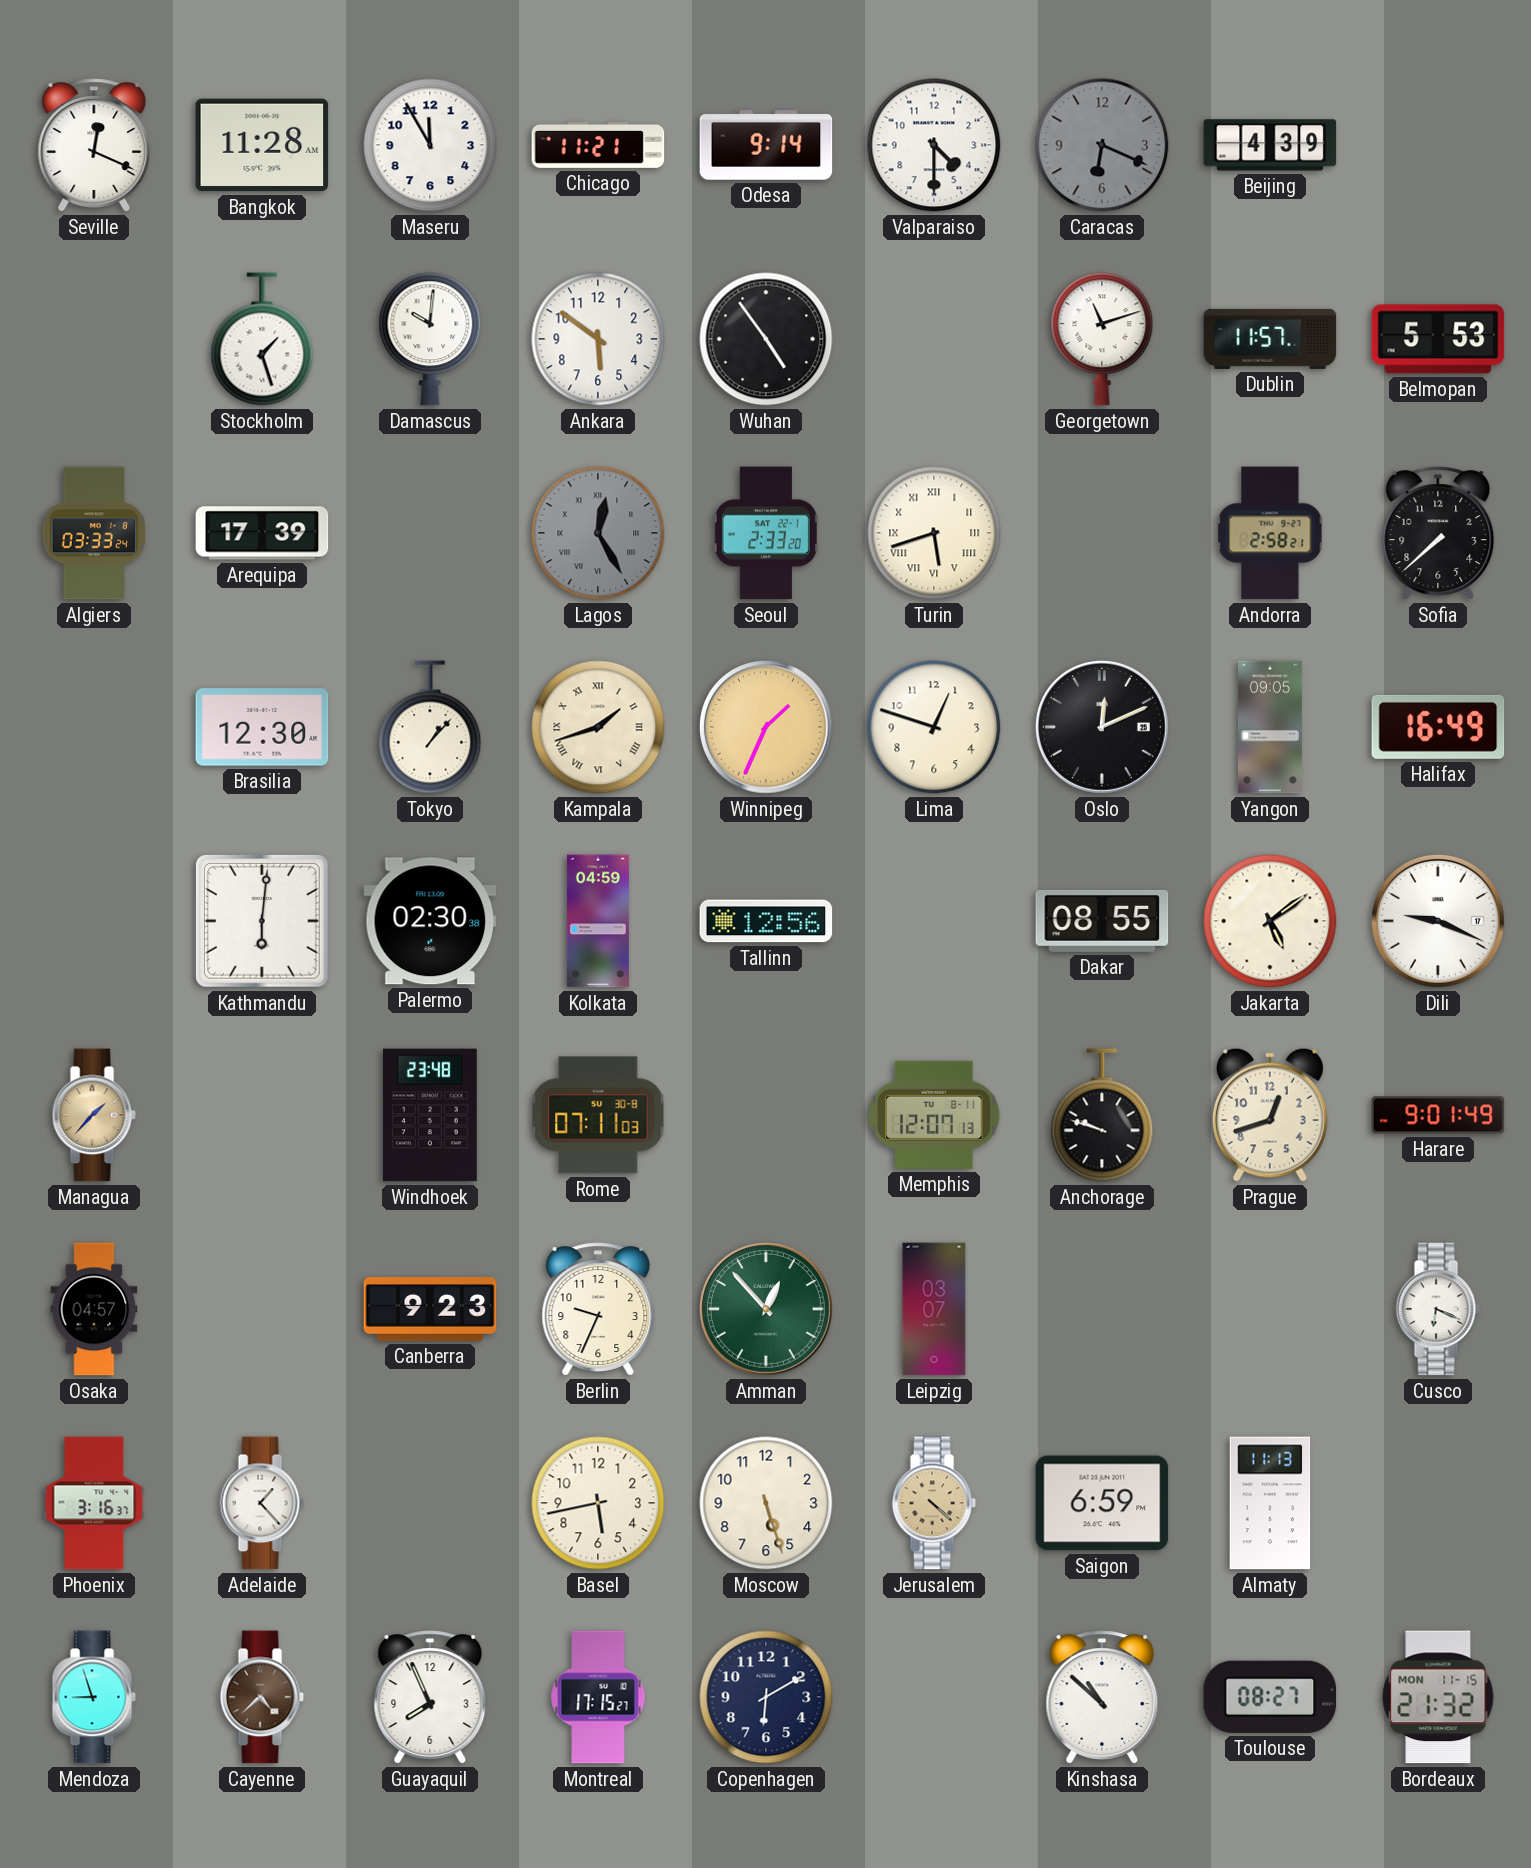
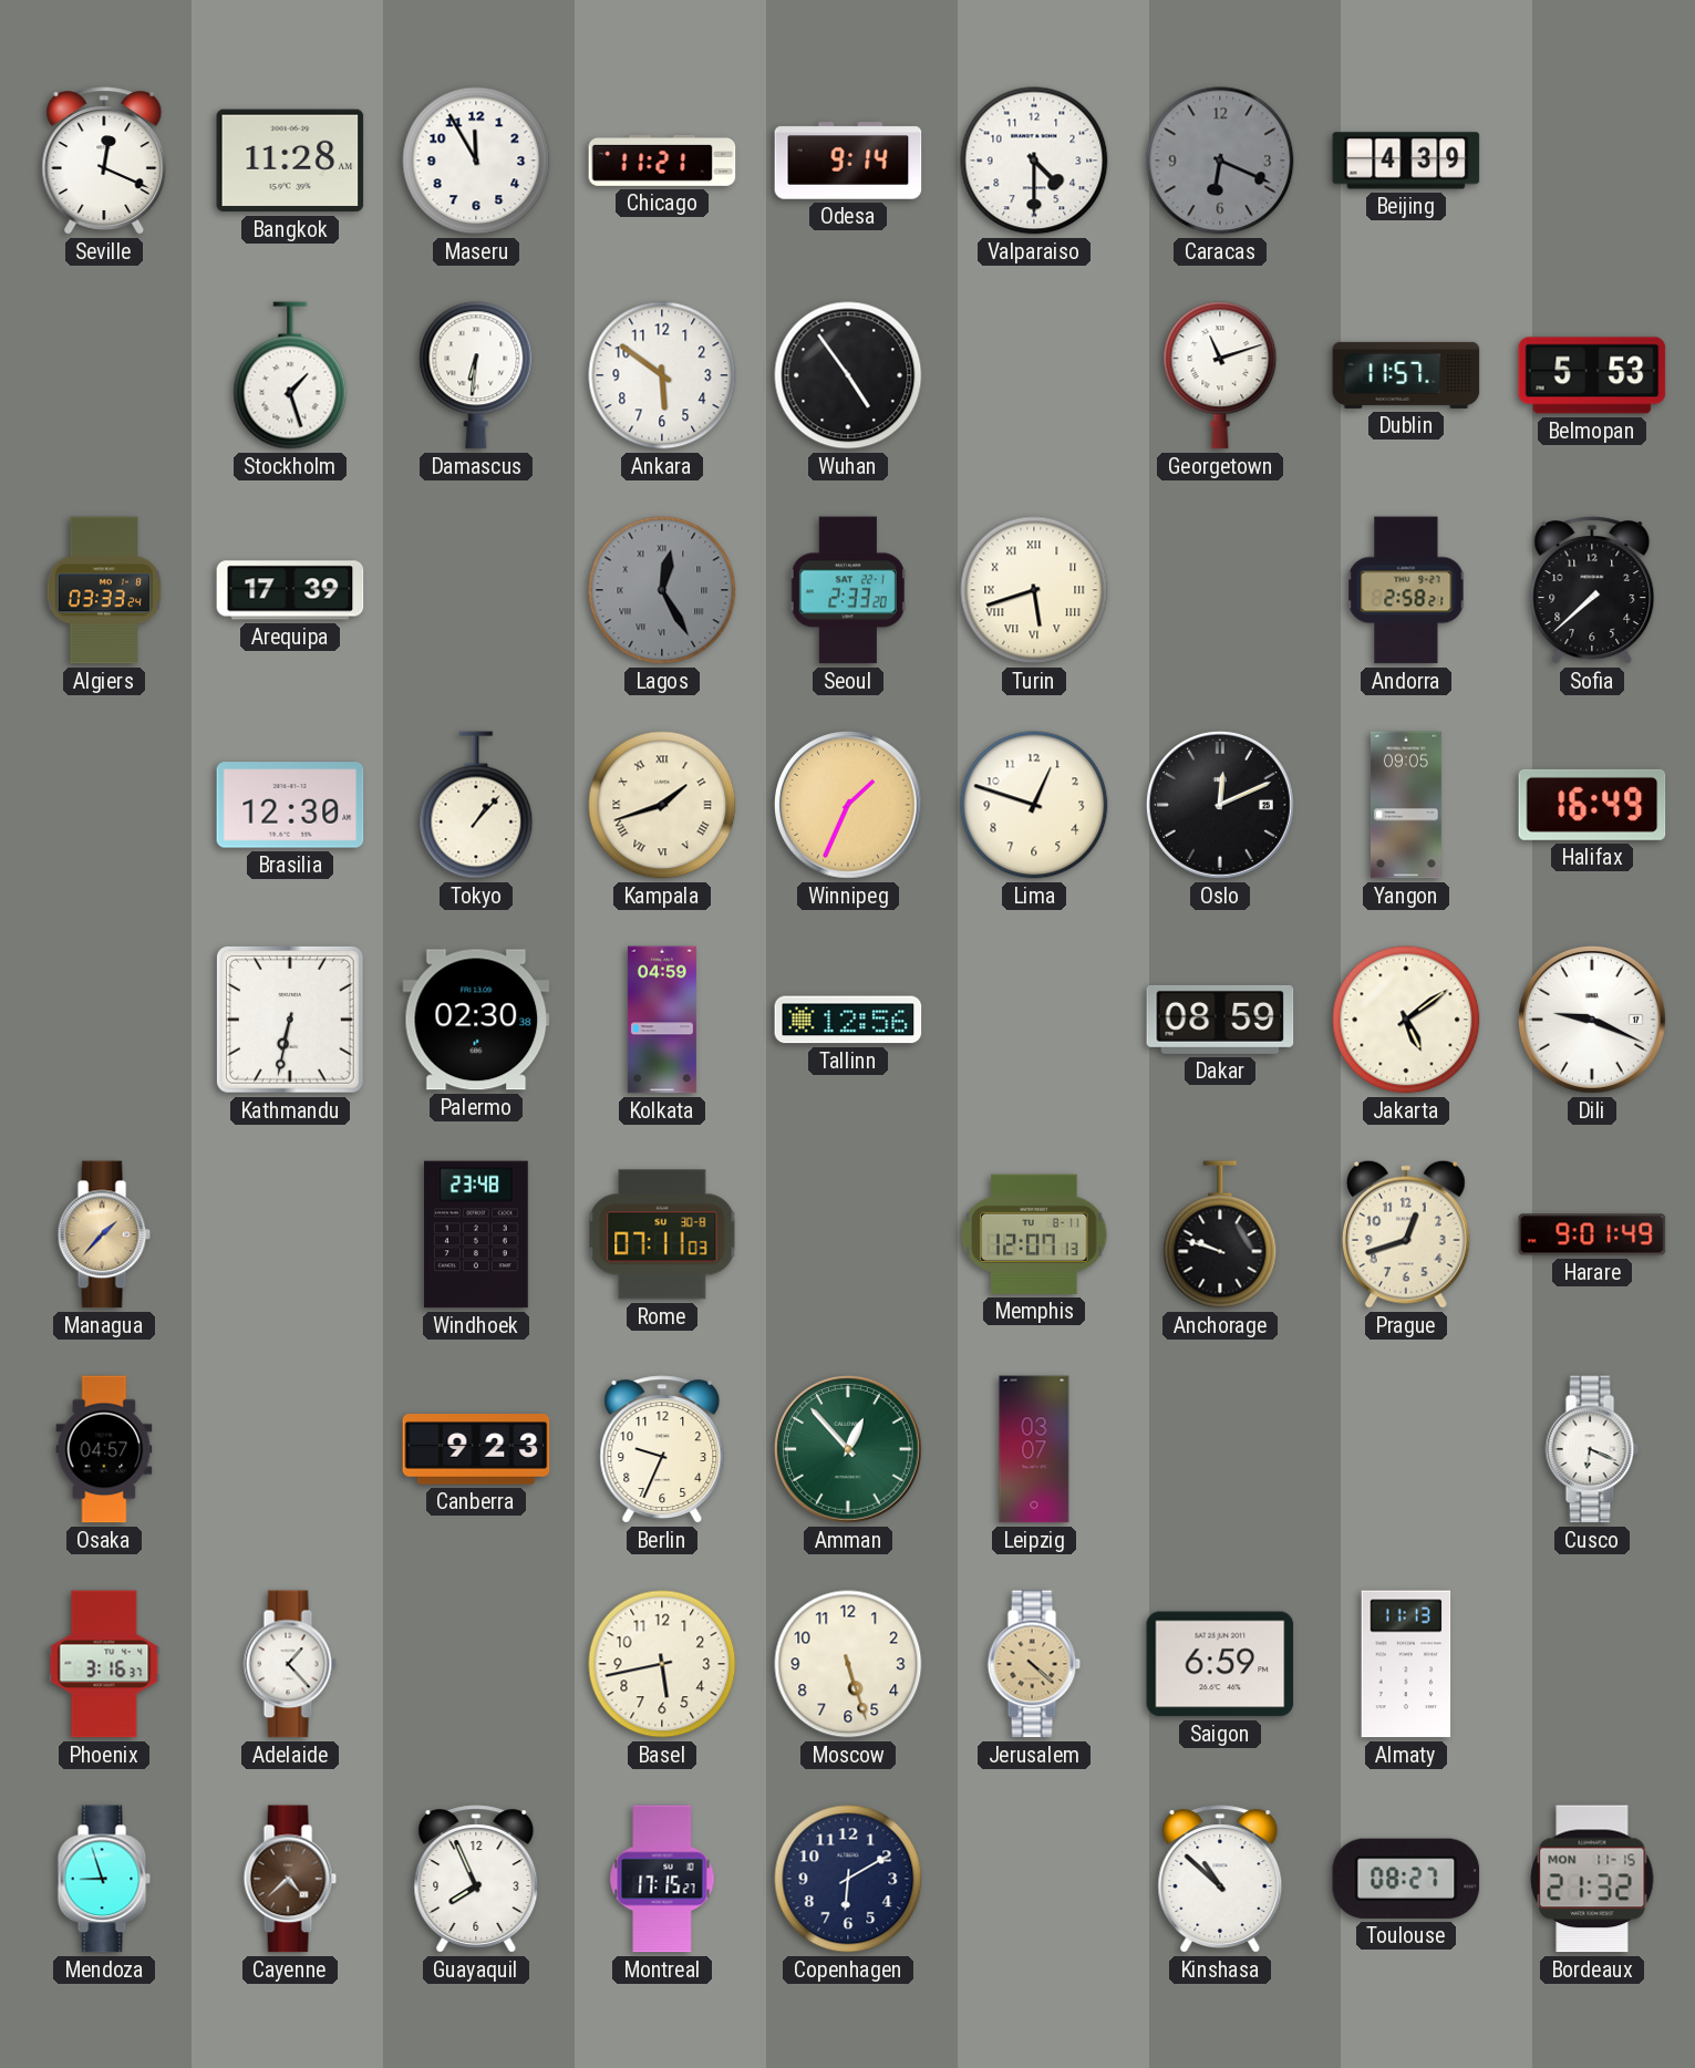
Damascus: 10:01 -> 6:31
Kathmandu: 6:01 -> 6:32
Dakar: 08:55 -> 08:59
